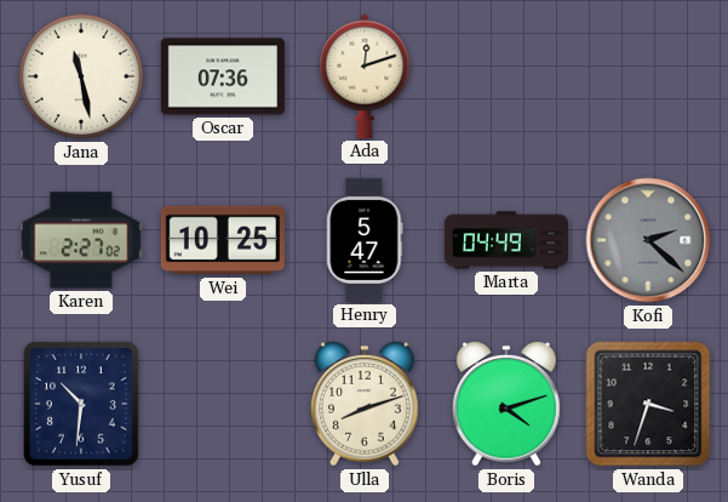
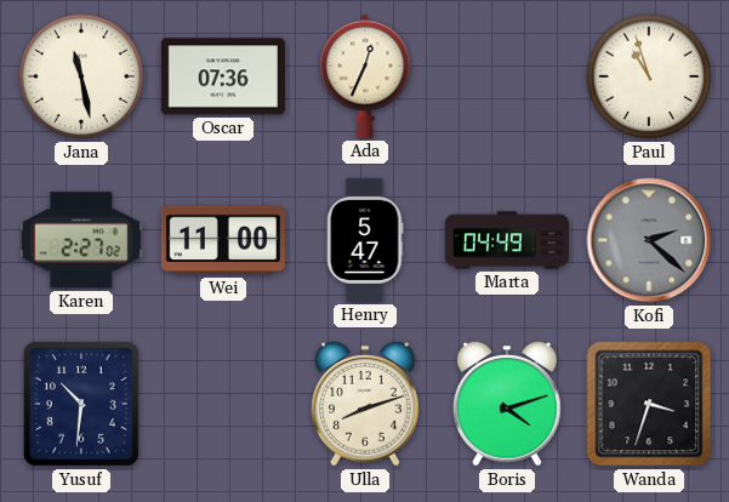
Ada: 12:12 -> 12:34
Paul: none -> 10:57
Wei: 10:25 -> 11:00
